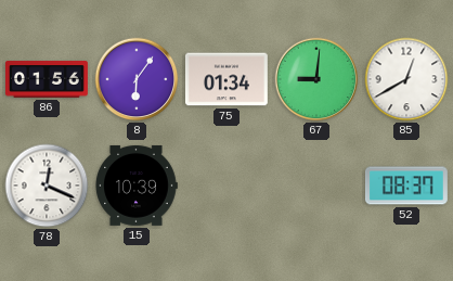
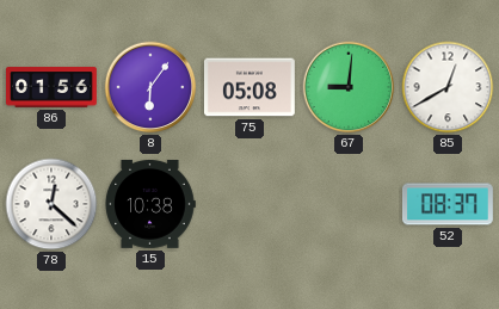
75: 01:34 -> 05:08
78: 12:19 -> 12:22
15: 10:39 -> 10:38
